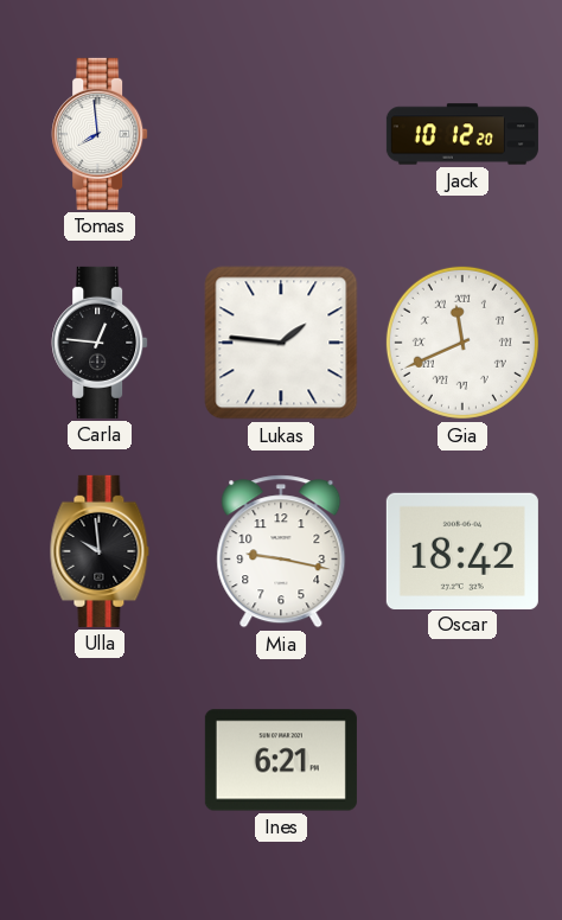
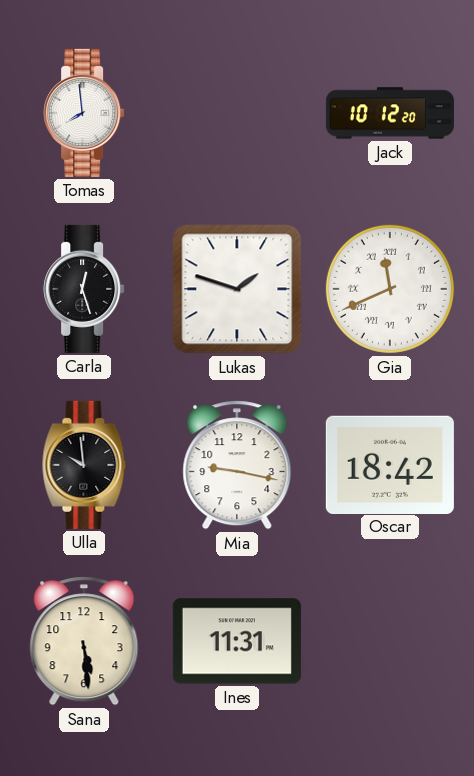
Carla: 12:46 -> 12:27
Lukas: 1:46 -> 1:48
Sana: none -> 5:29
Ines: 6:21 -> 11:31
